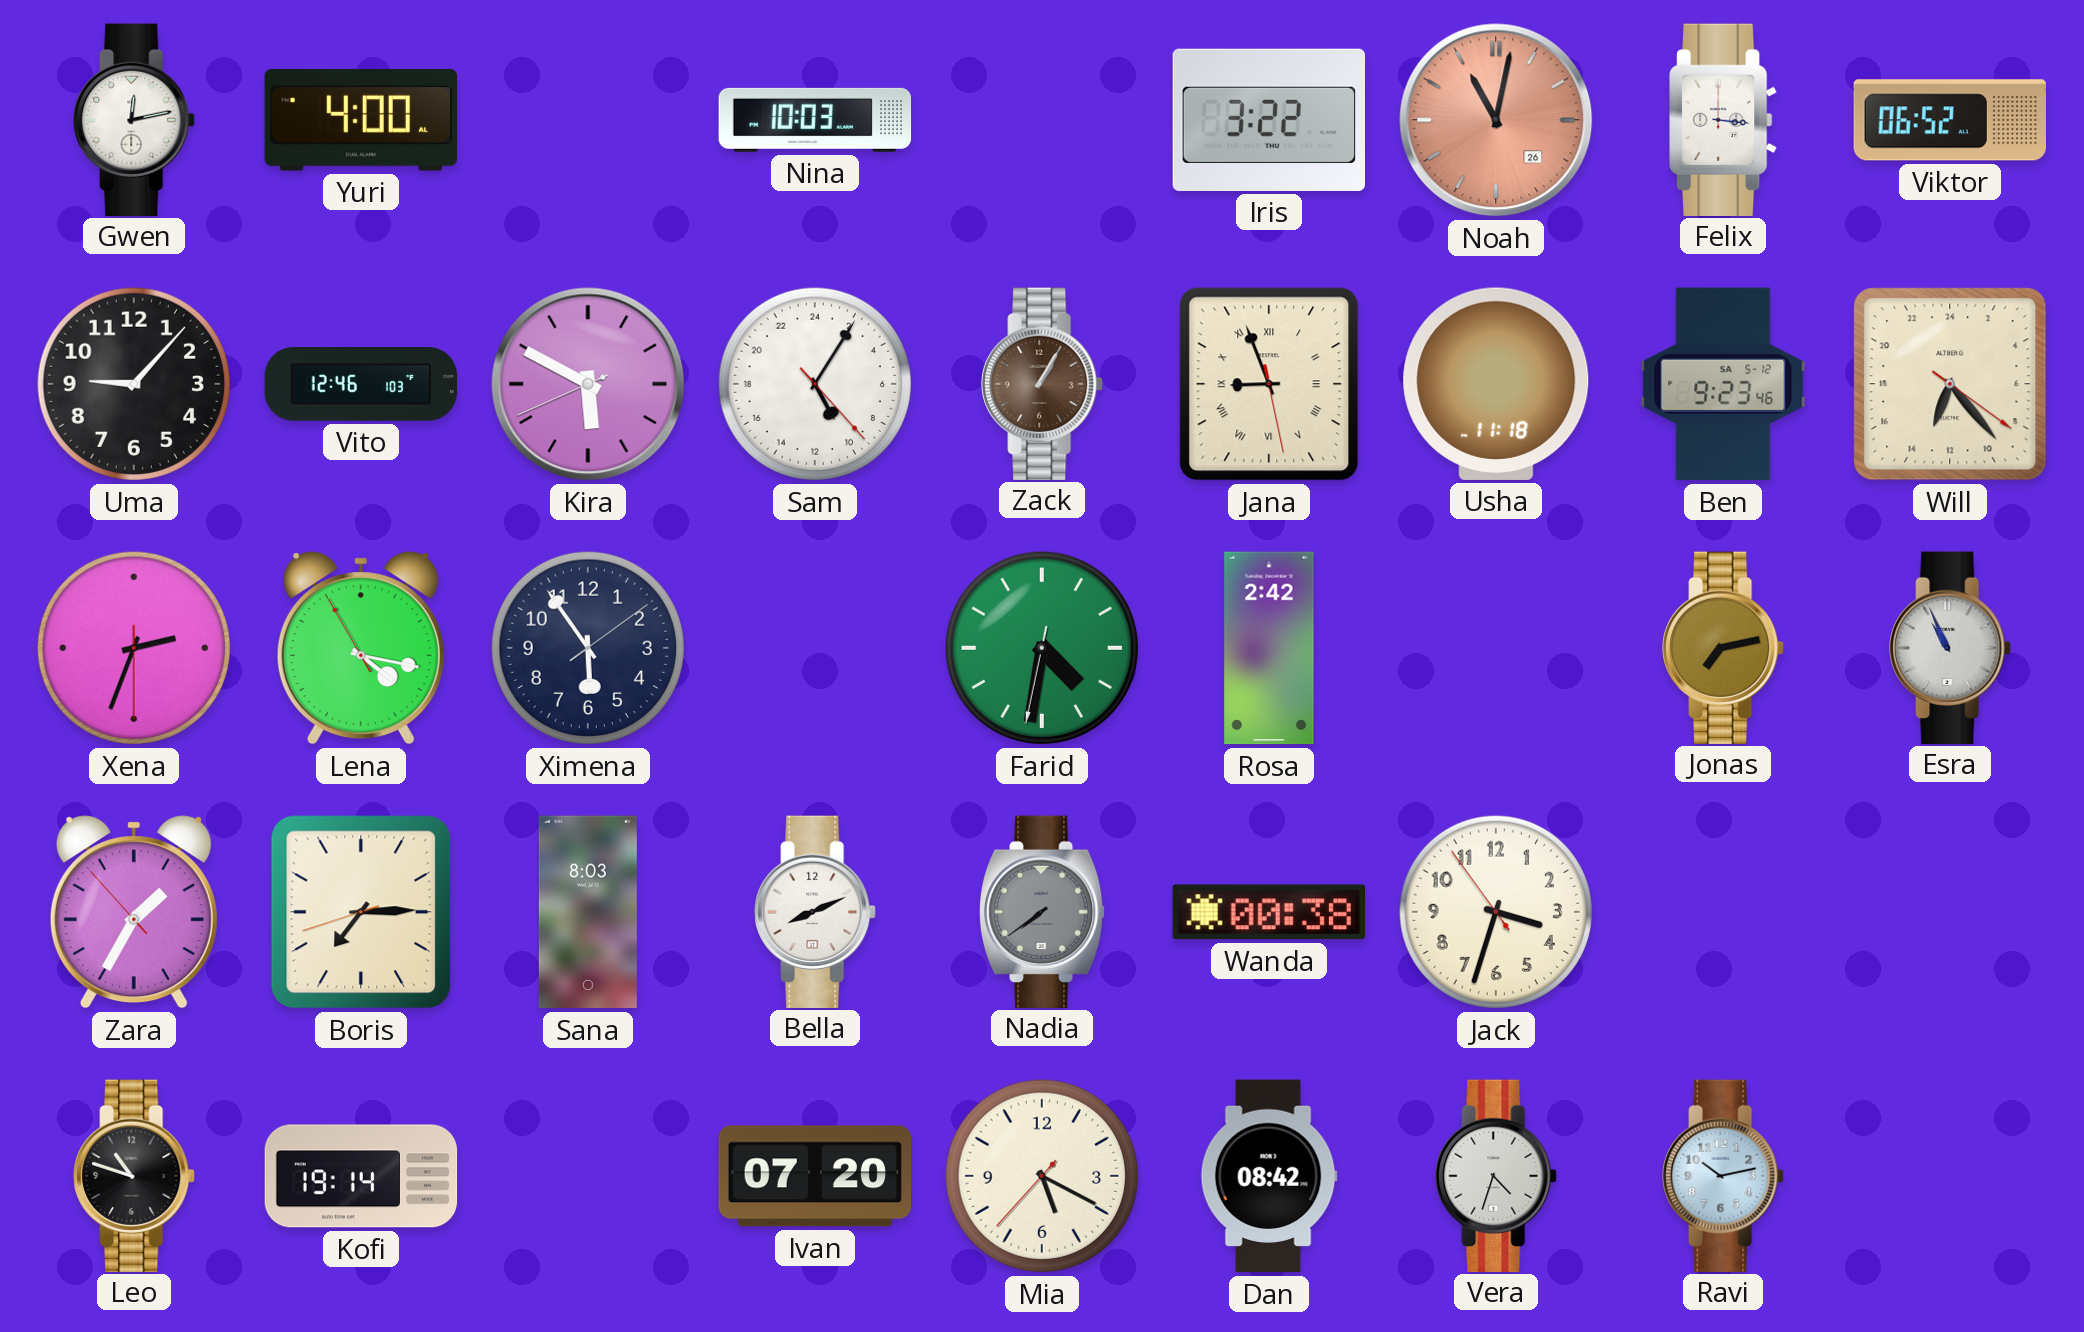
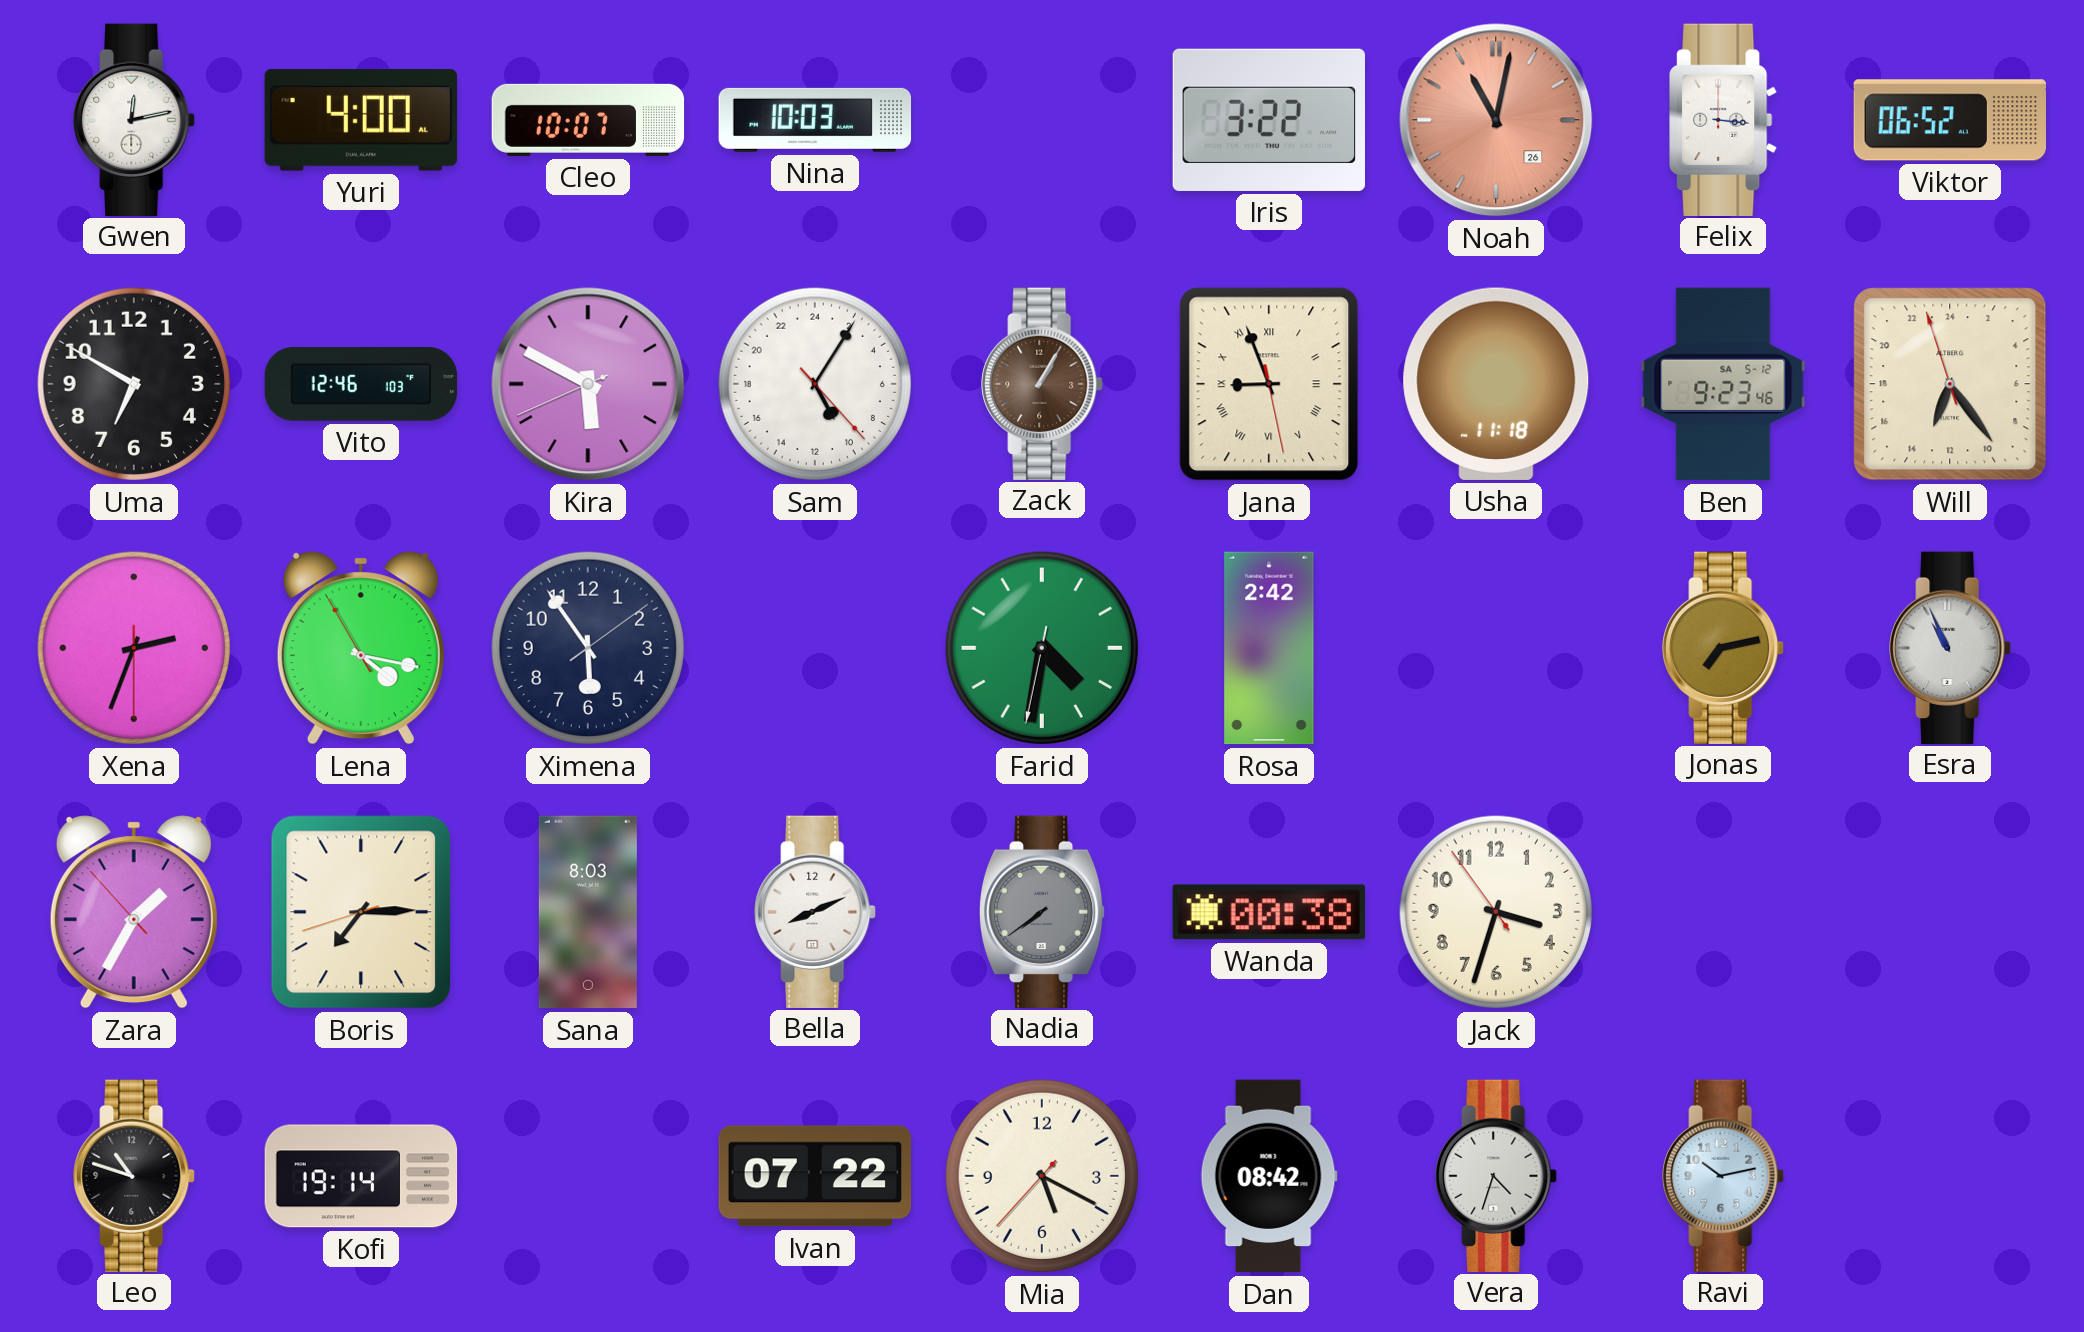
Cleo: none -> 10:07
Uma: 9:07 -> 6:50
Will: 13:23:21 -> 13:23:57
Ivan: 07:20 -> 07:22
